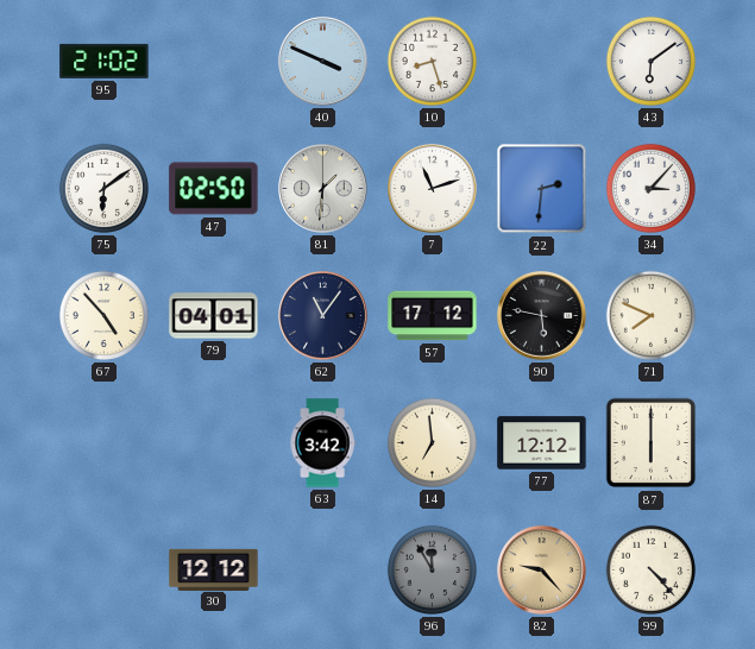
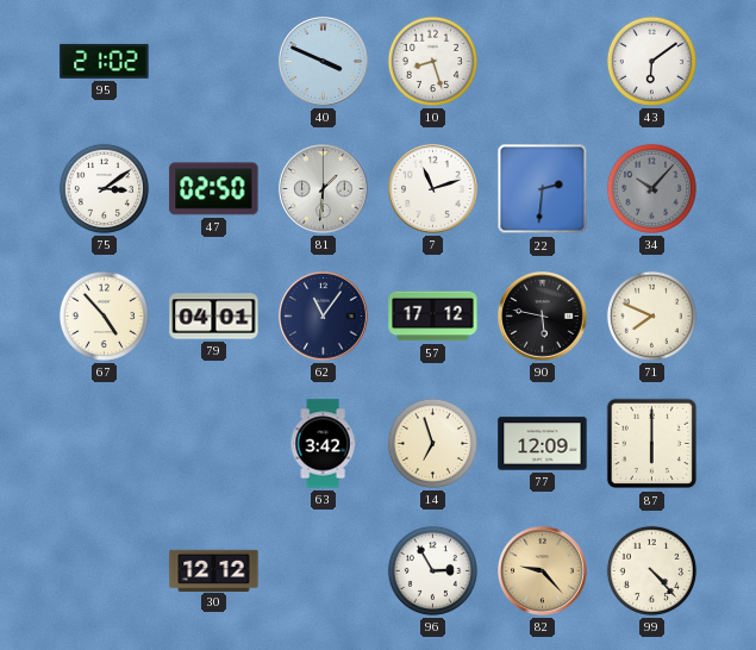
75: 6:09 -> 3:09
34: 3:07 -> 10:07
34 dial: white -> grey
14: 6:59 -> 6:57
77: 12:12 -> 12:09
96: 11:55 -> 2:55
96 dial: grey -> white
